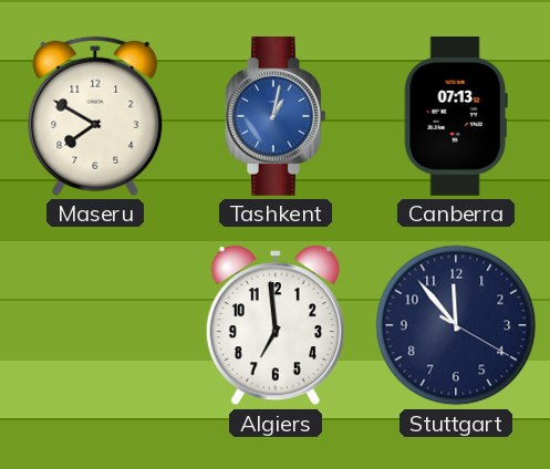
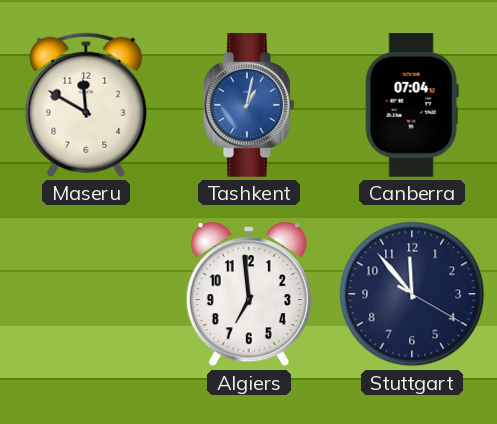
Maseru: 7:50 -> 11:50
Canberra: 07:13 -> 07:04
